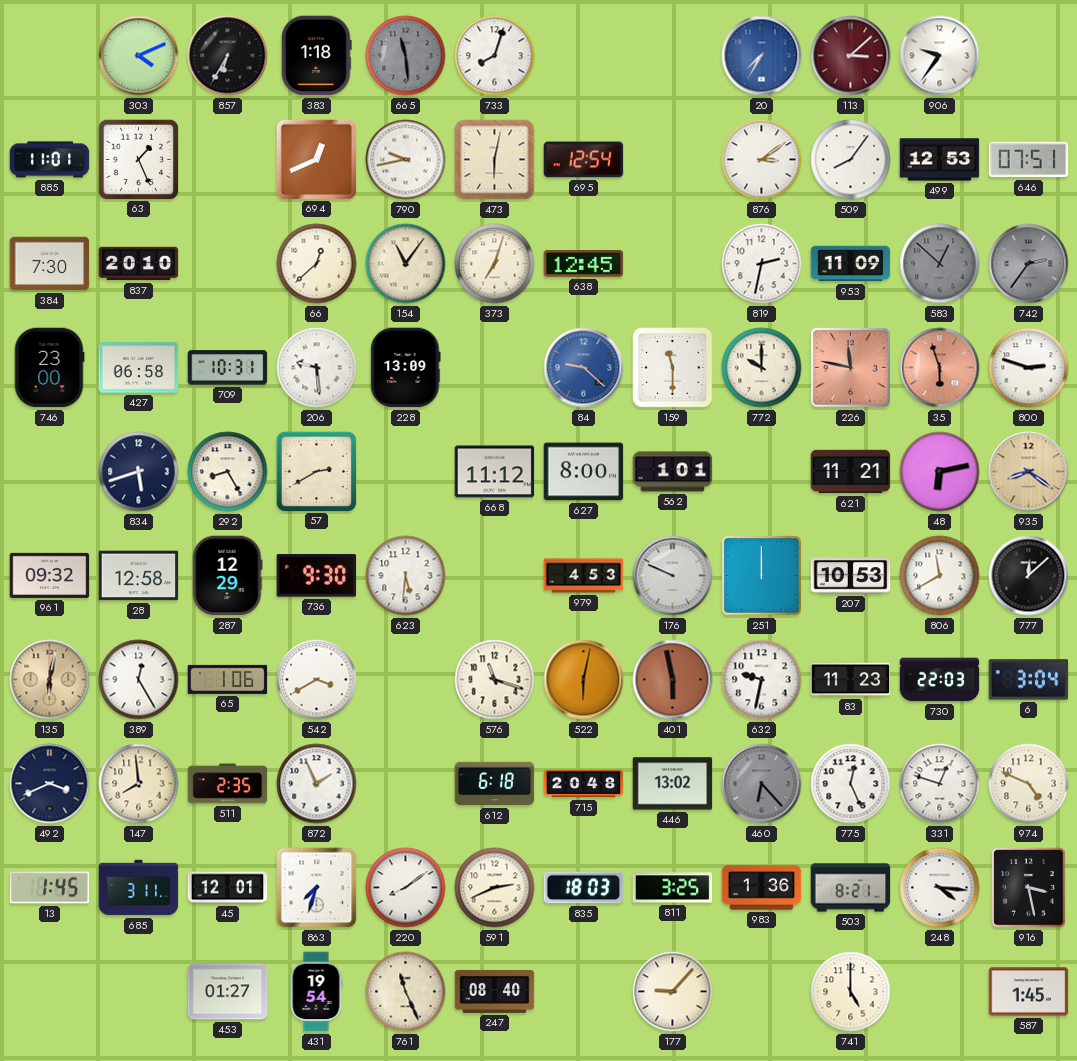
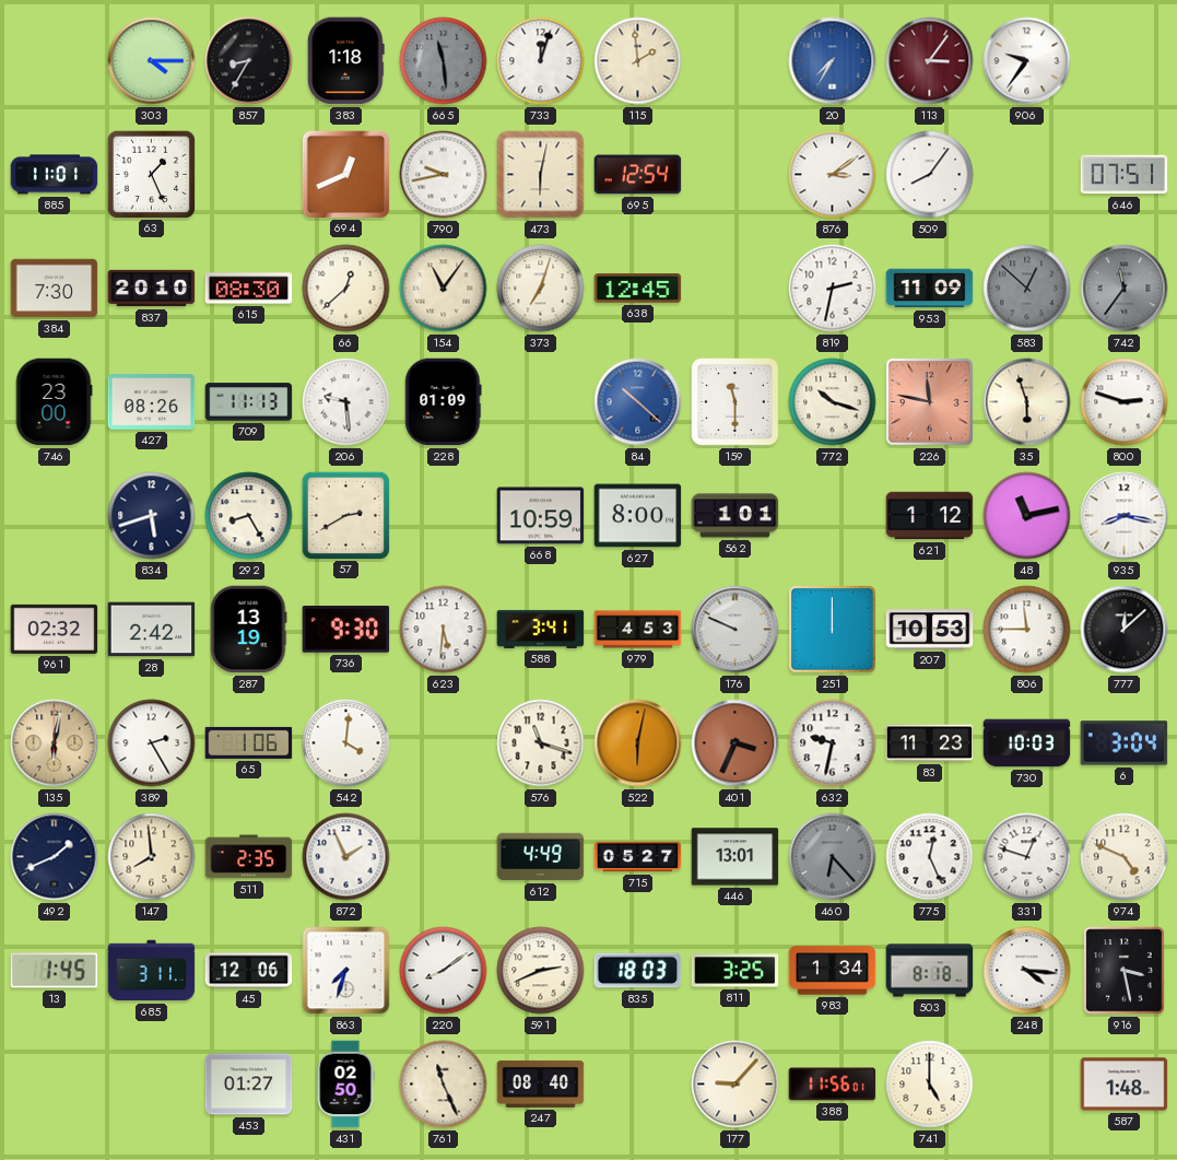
303: 4:11 -> 4:15
857: 6:35 -> 8:35
733: 8:03 -> 12:03
115: none -> 1:59
113: 3:08 -> 3:06
499: 12:53 -> none
615: none -> 08:30
742: 2:36 -> 11:36
427: 06:58 -> 08:26
709: 10:31 -> 11:13
228: 13:09 -> 01:09
84: 9:22 -> 10:22
772: 10:00 -> 10:18
35 dial: salmon -> cream
668: 11:12 -> 10:59
621: 11:21 -> 1:12
48: 6:13 -> 11:13
935: 8:21 -> 8:17
935 dial: champagne -> white
961: 09:32 -> 02:32
28: 12:58 -> 2:42
287: 12:29 -> 13:19
588: none -> 3:41
806: 11:40 -> 11:45
389: 12:25 -> 2:25
542: 3:40 -> 4:01
401: 5:58 -> 3:34
730: 22:03 -> 10:03
492: 3:41 -> 1:41
612: 6:18 -> 4:49
715: 20:48 -> 05:27
446: 13:02 -> 13:01
45: 12:01 -> 12:06
983: 1:36 -> 1:34
503: 8:21 -> 8:18
431: 19:54 -> 02:50
388: none -> 11:56
587: 1:45 -> 1:48
